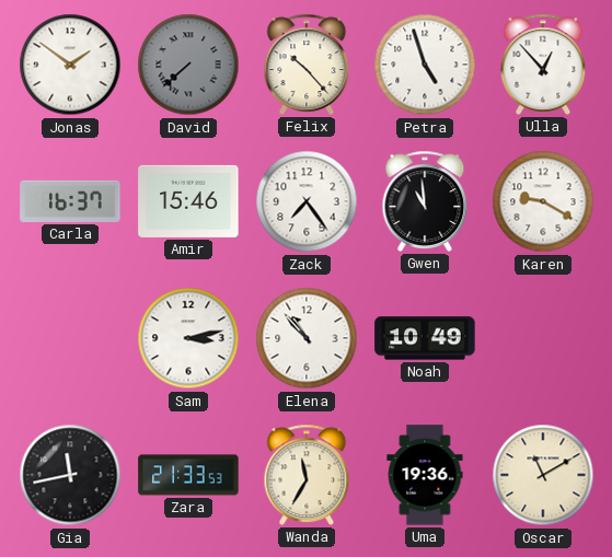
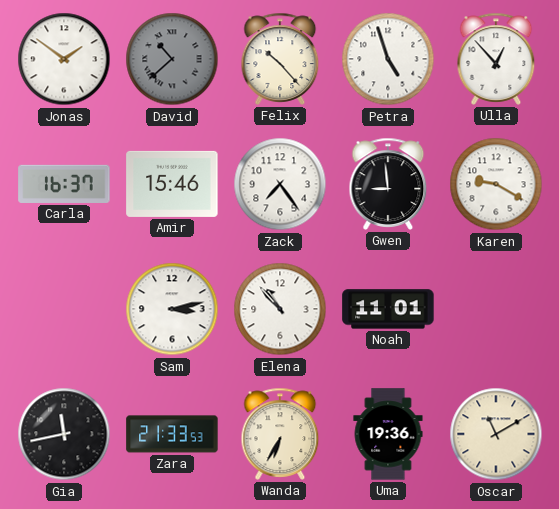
David: 7:38 -> 10:38
Gwen: 10:59 -> 8:59
Noah: 10:49 -> 11:01
Wanda: 11:35 -> 6:35
